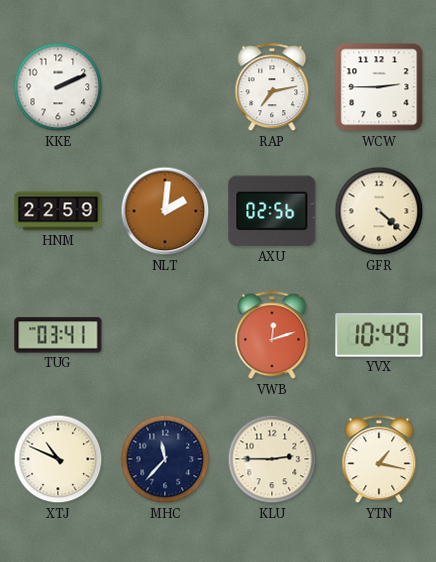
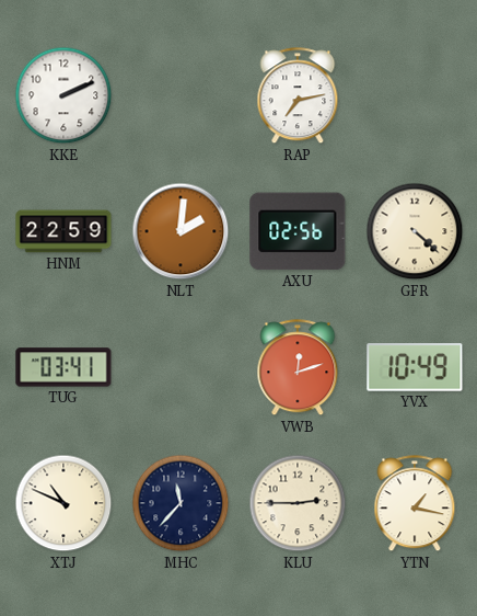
WCW: 2:45 -> none
